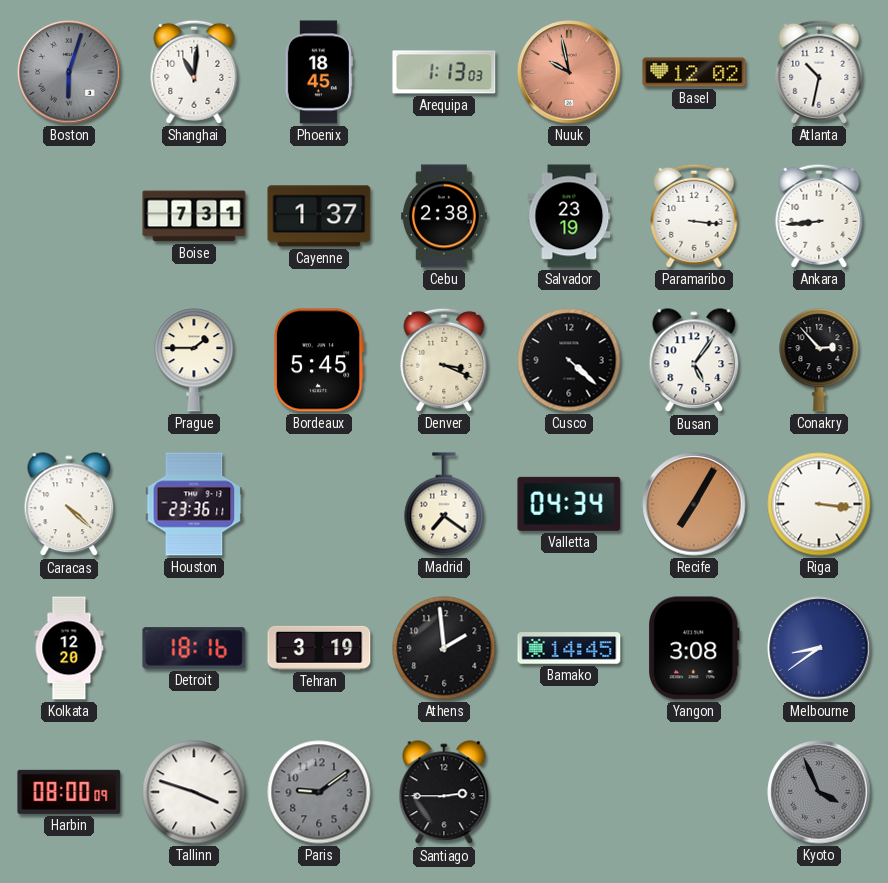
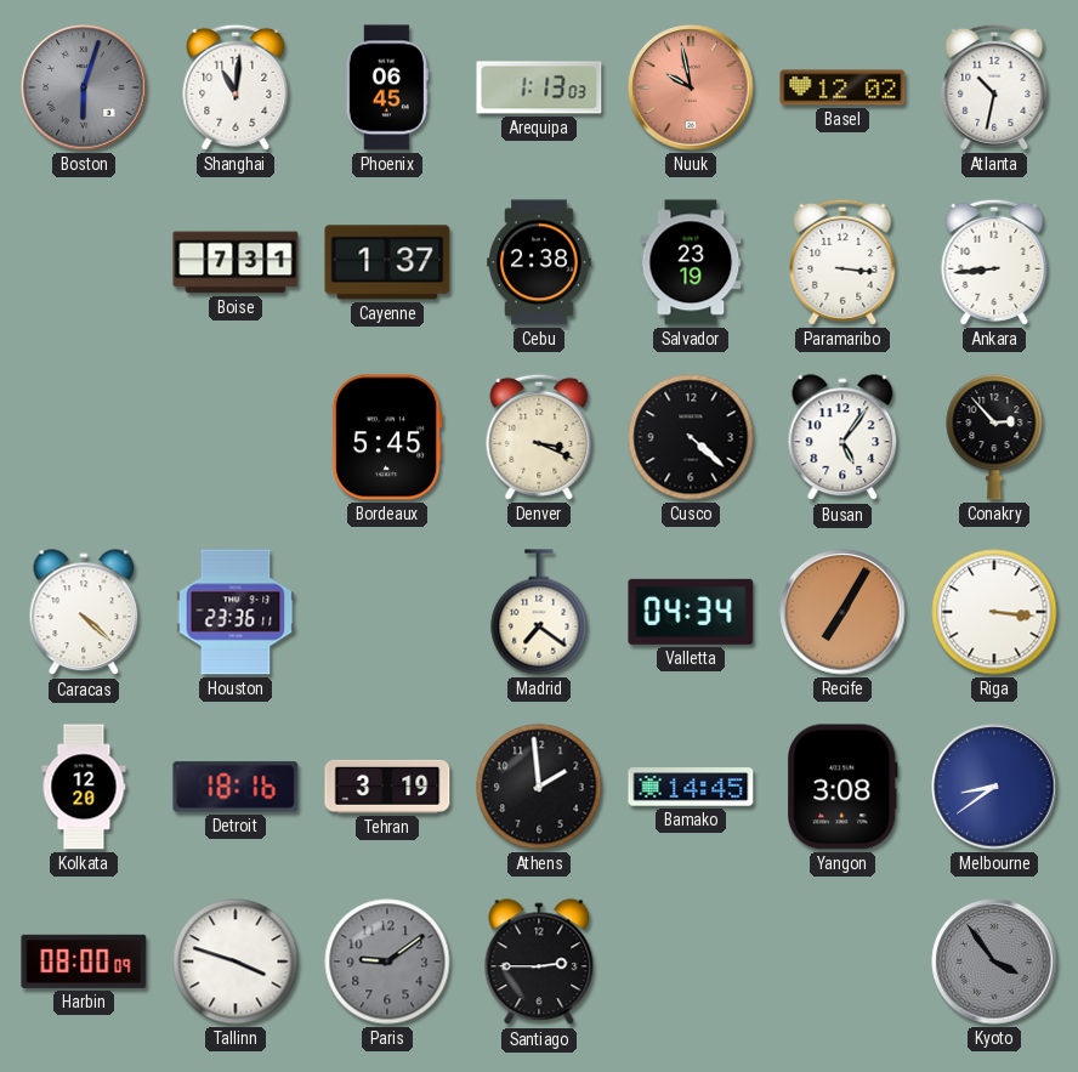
Phoenix: 18:45 -> 06:45
Prague: 1:45 -> none
Kyoto: 3:56 -> 3:54
